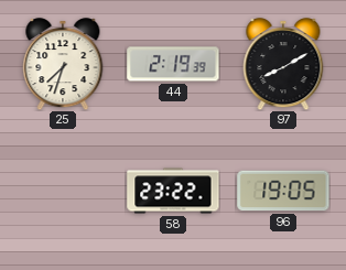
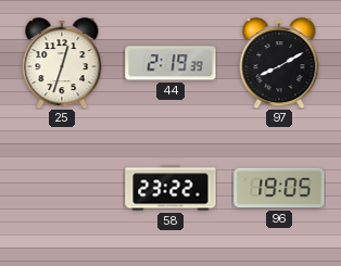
25: 7:33 -> 12:33
